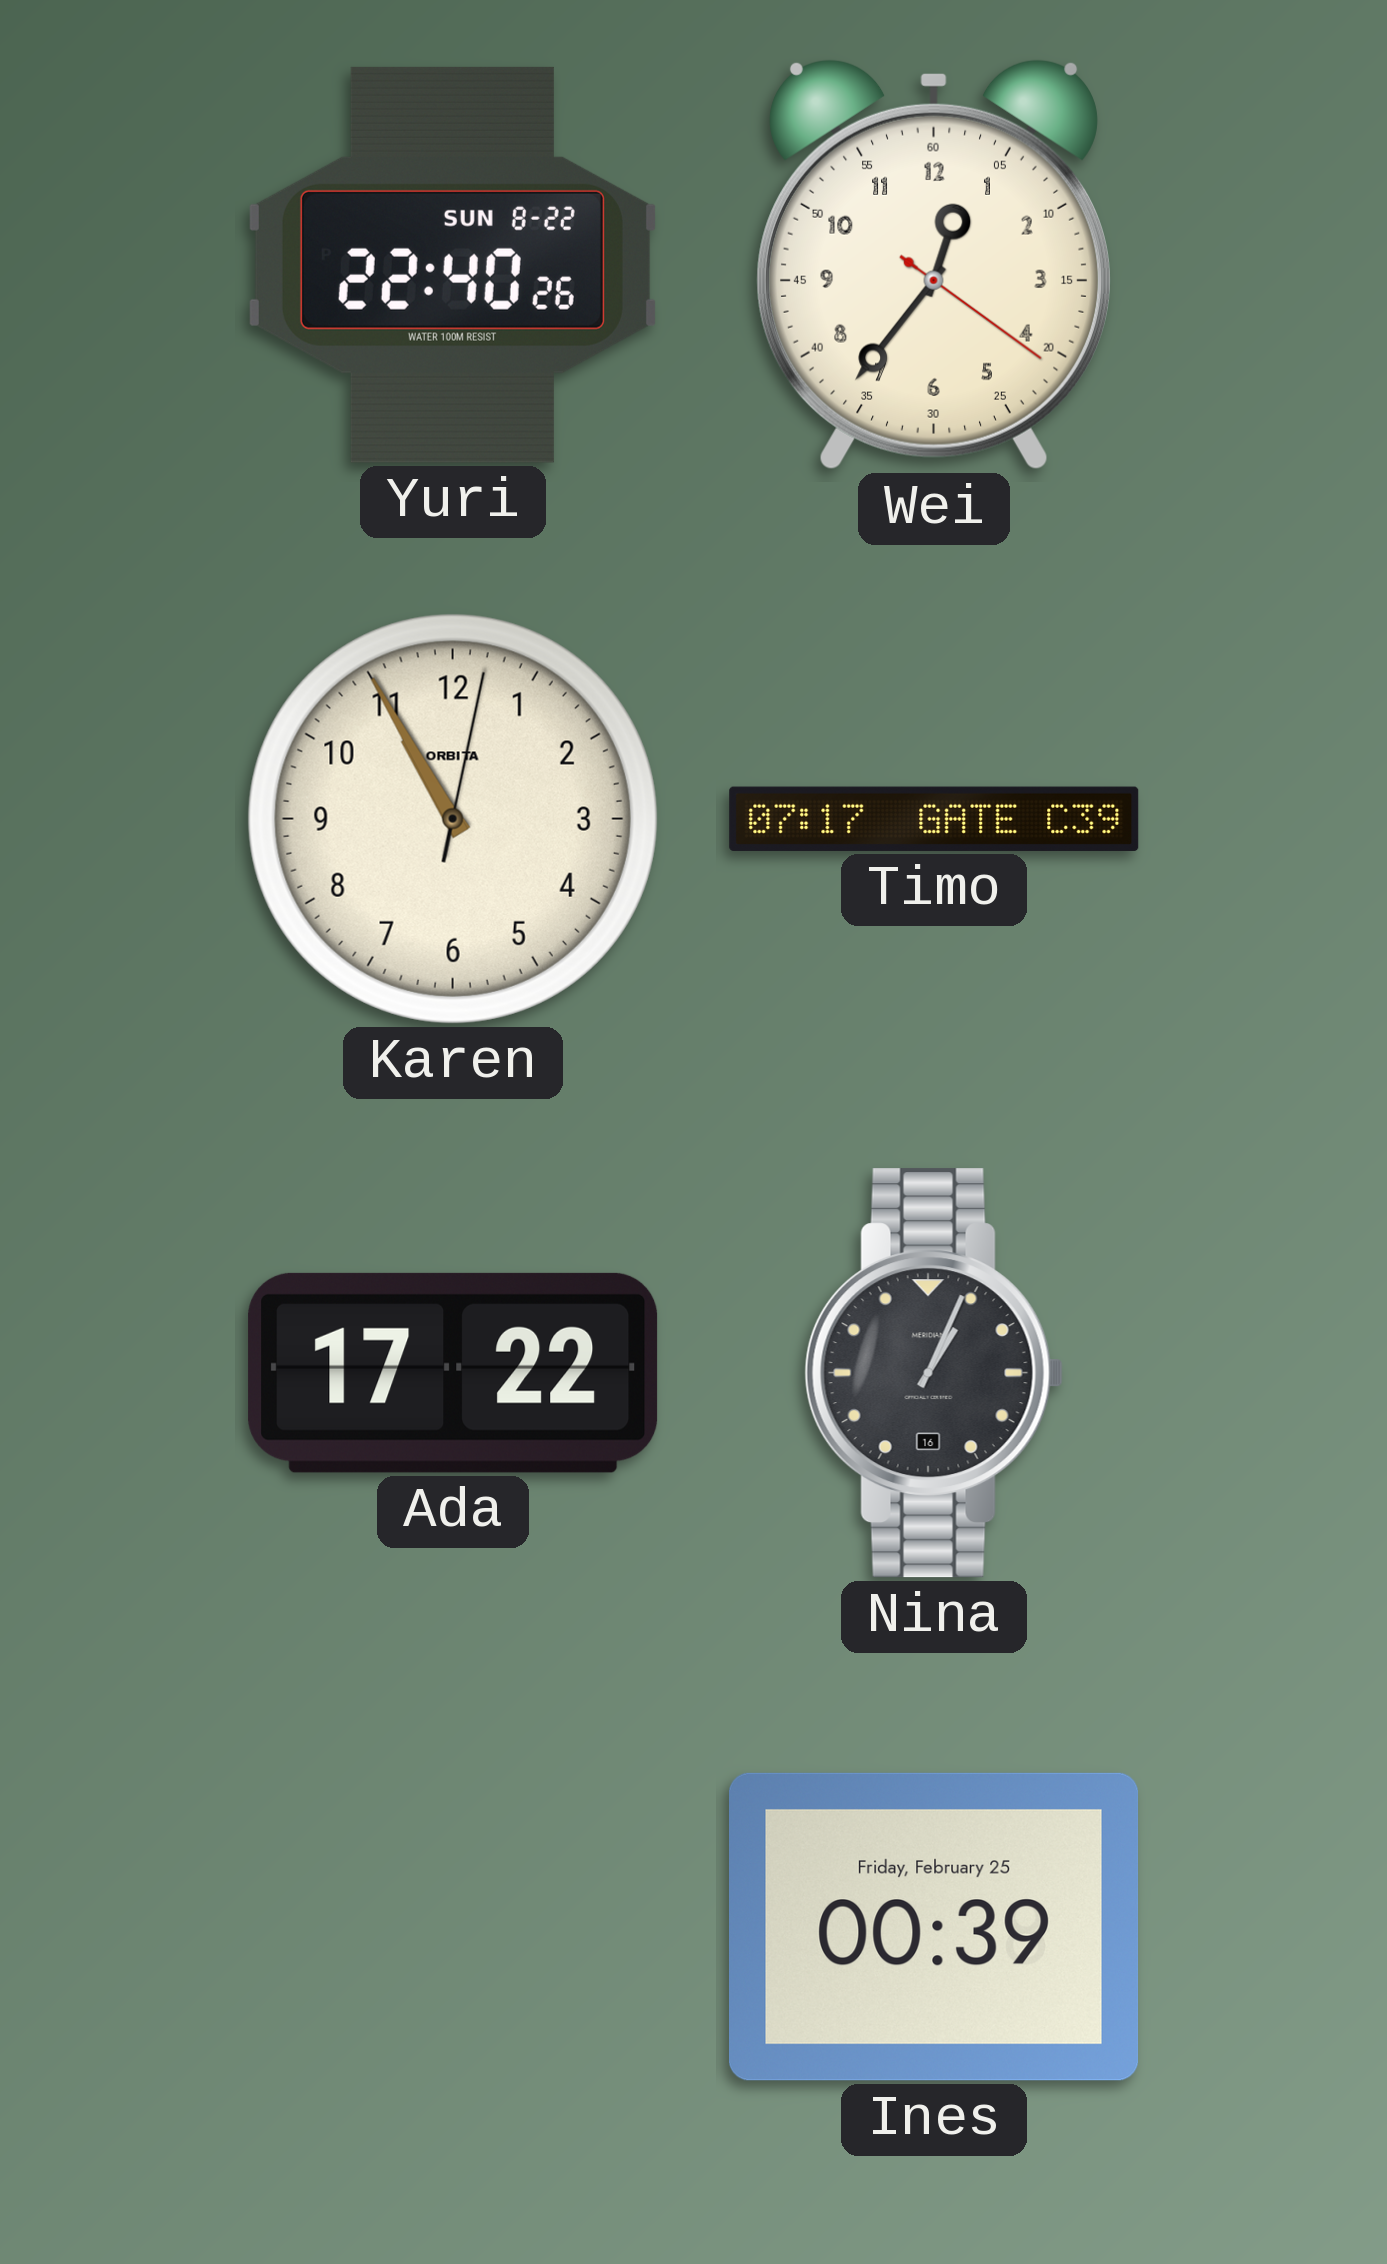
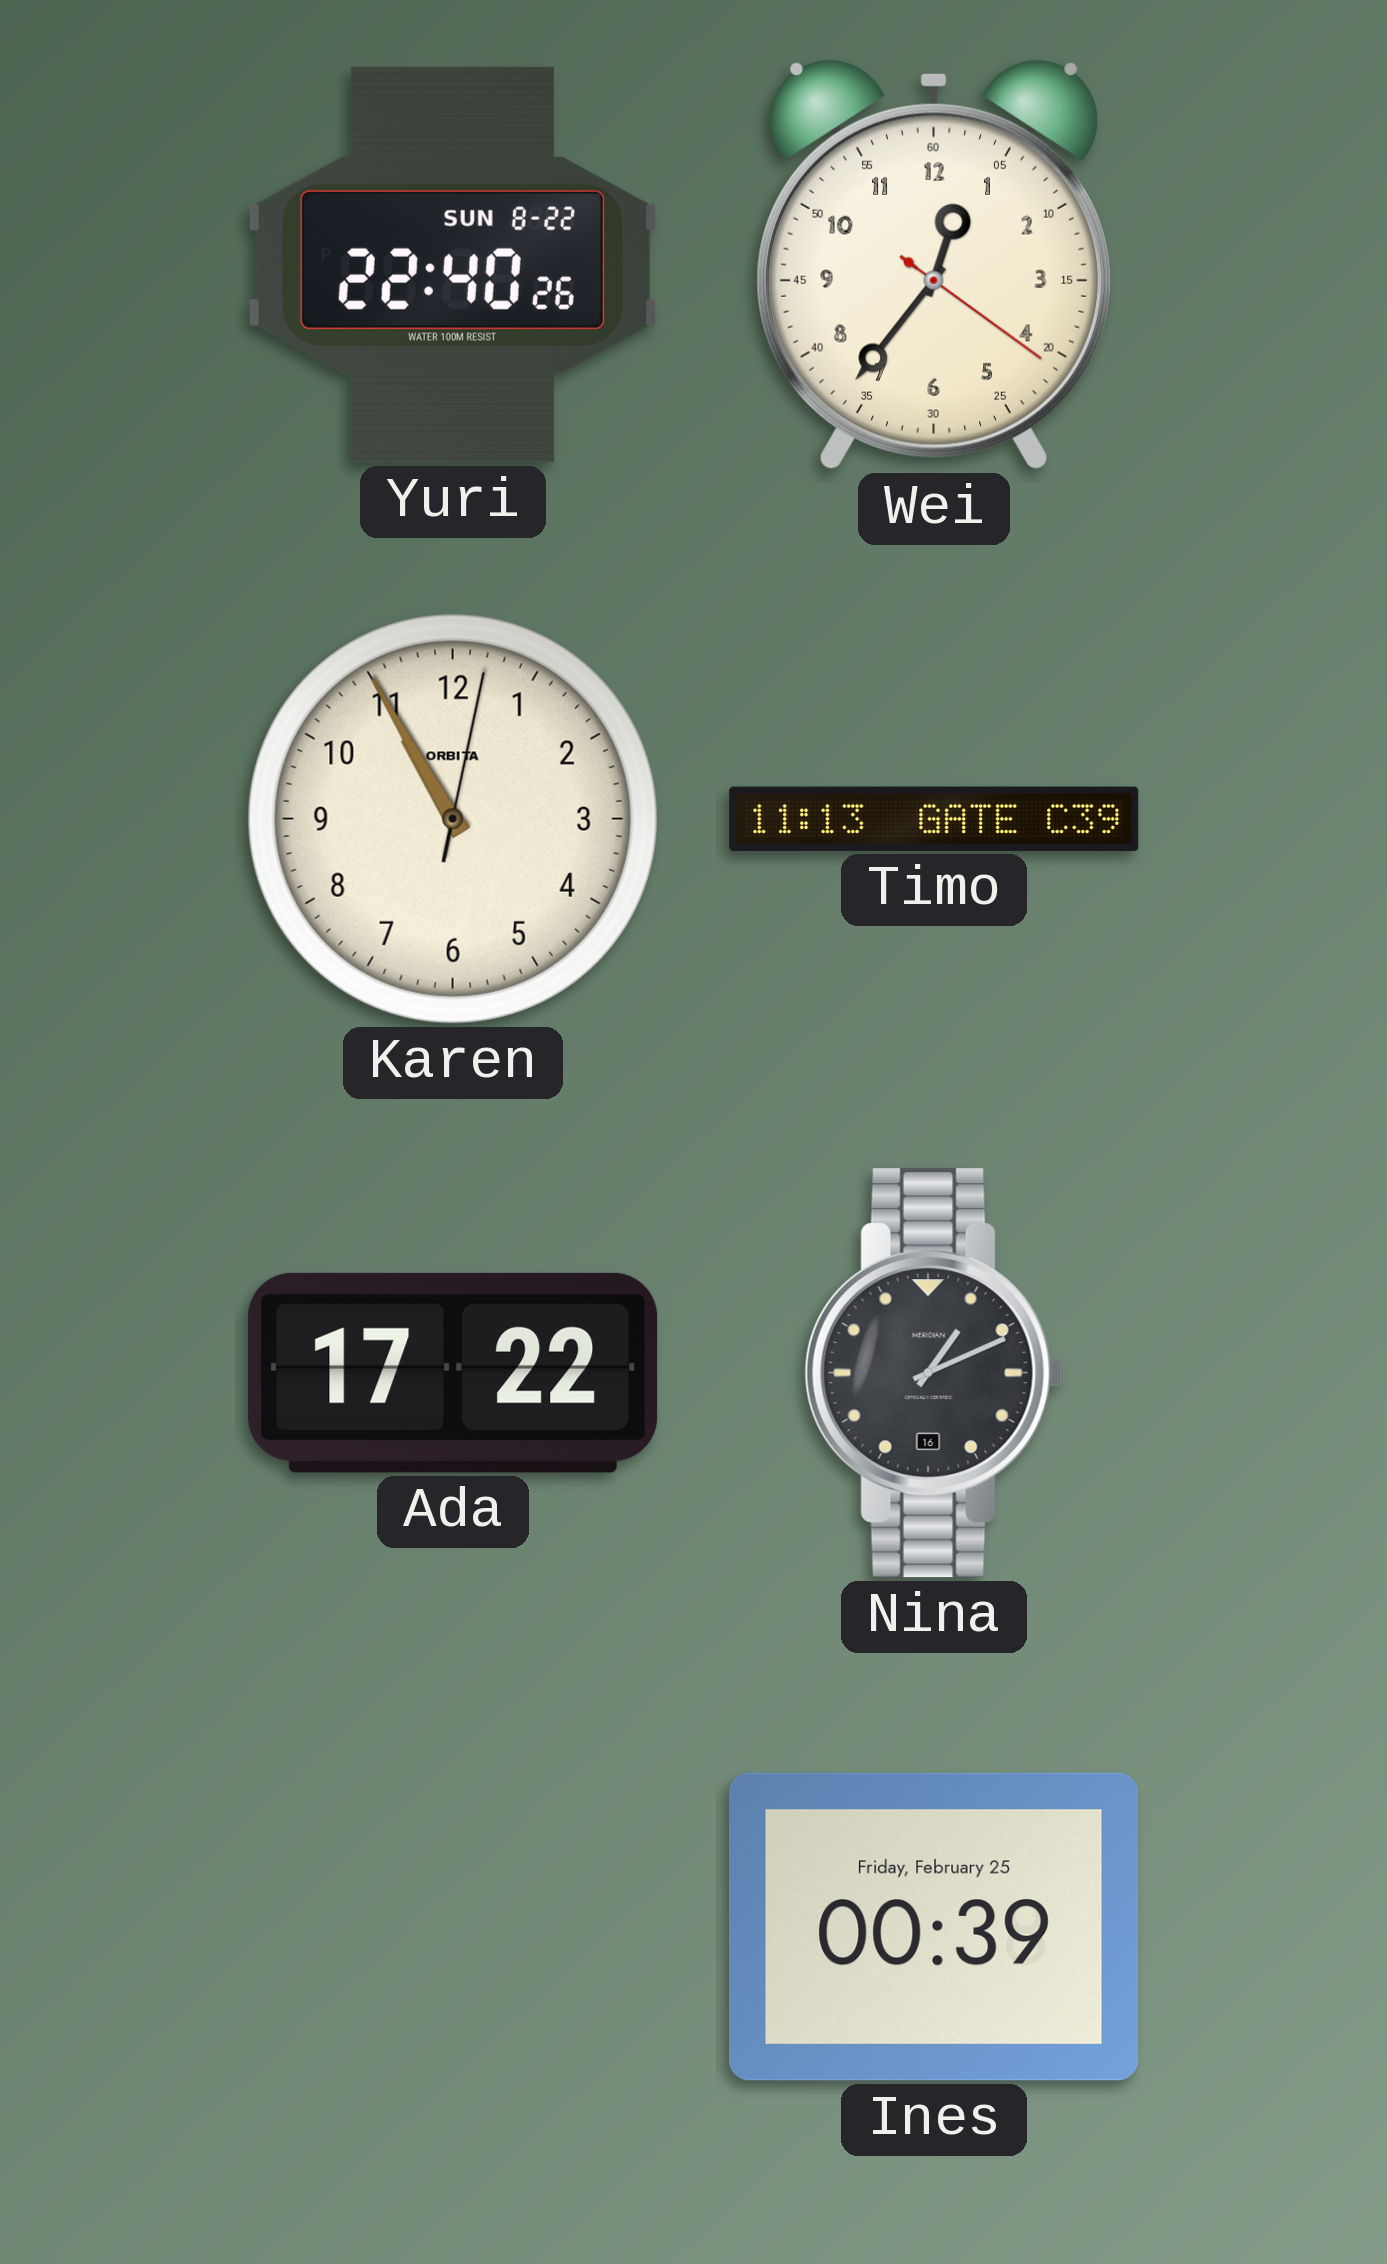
Timo: 07:17 -> 11:13
Nina: 1:04 -> 1:11
